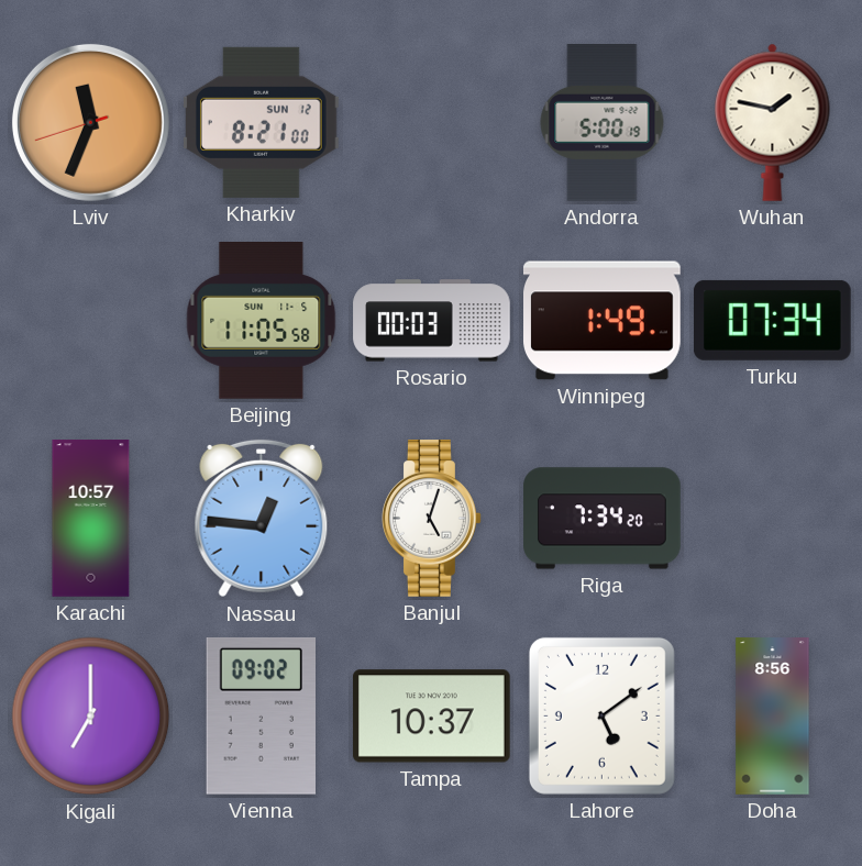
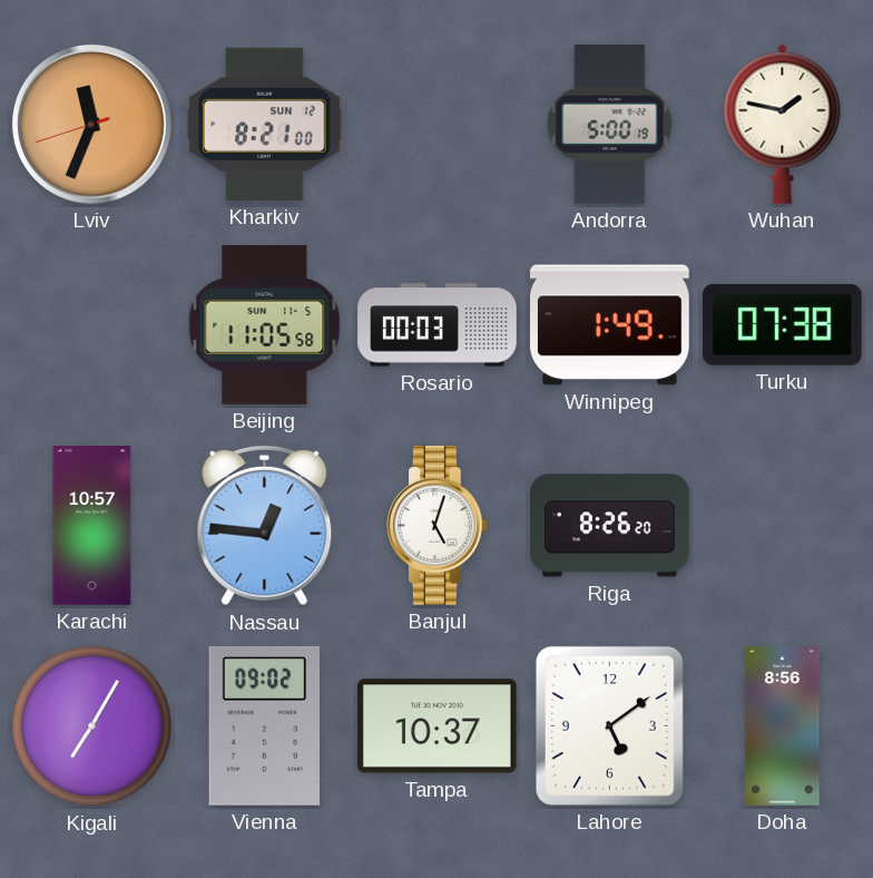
Turku: 07:34 -> 07:38
Riga: 7:34 -> 8:26
Kigali: 7:00 -> 7:05
